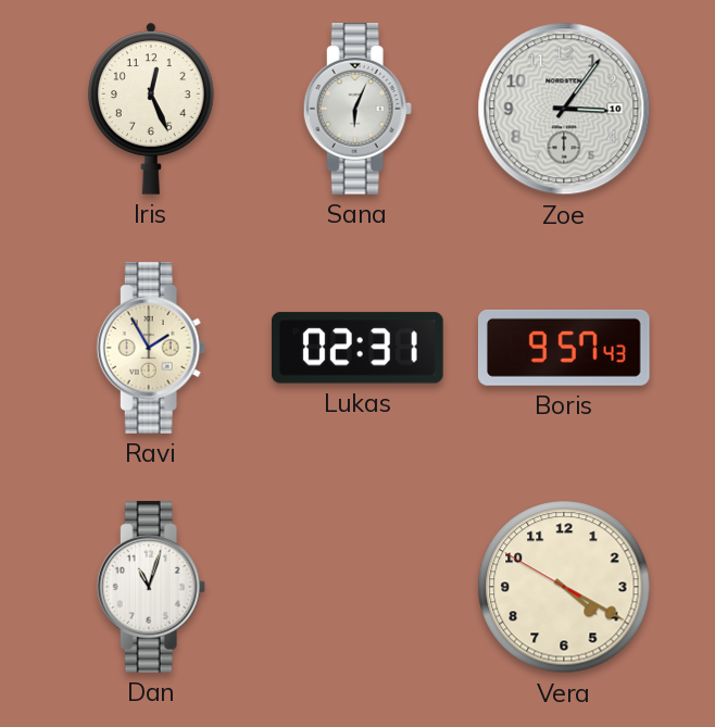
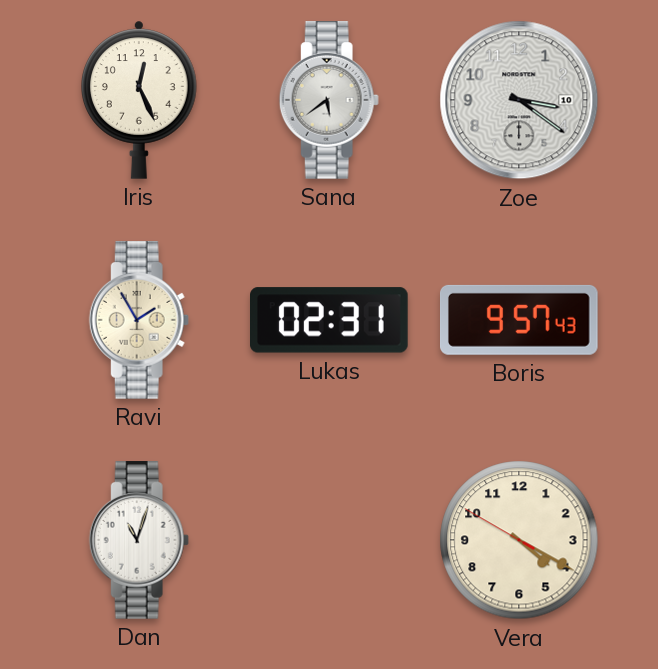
Sana: 6:04 -> 5:39
Zoe: 3:06 -> 3:21
